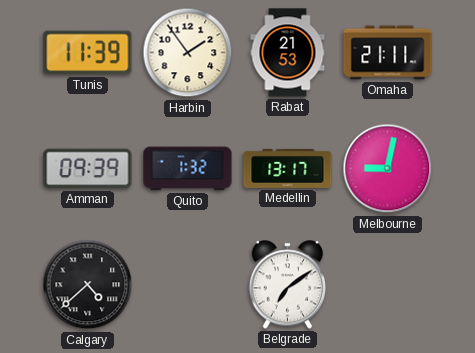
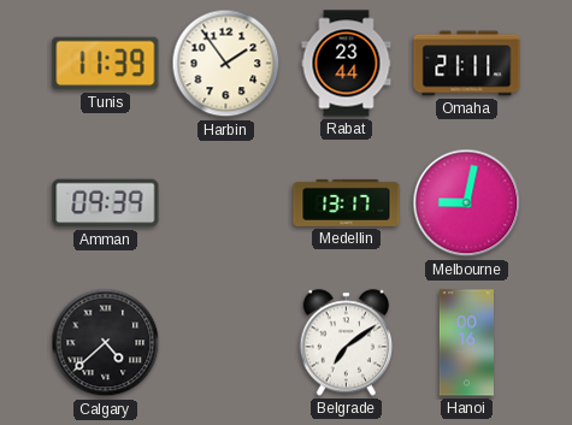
Rabat: 21:53 -> 23:44
Quito: 1:32 -> none
Hanoi: none -> 00:16
